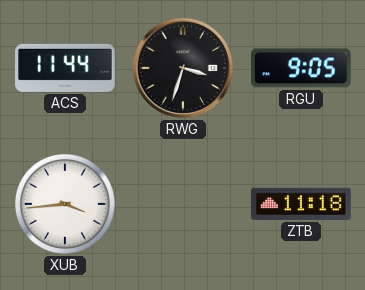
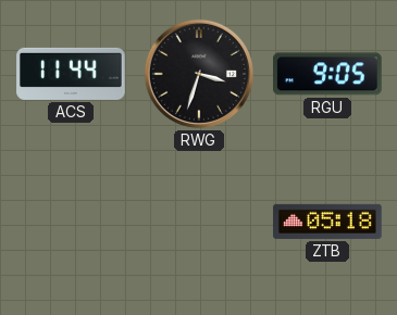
XUB: 3:44 -> none
ZTB: 11:18 -> 05:18
